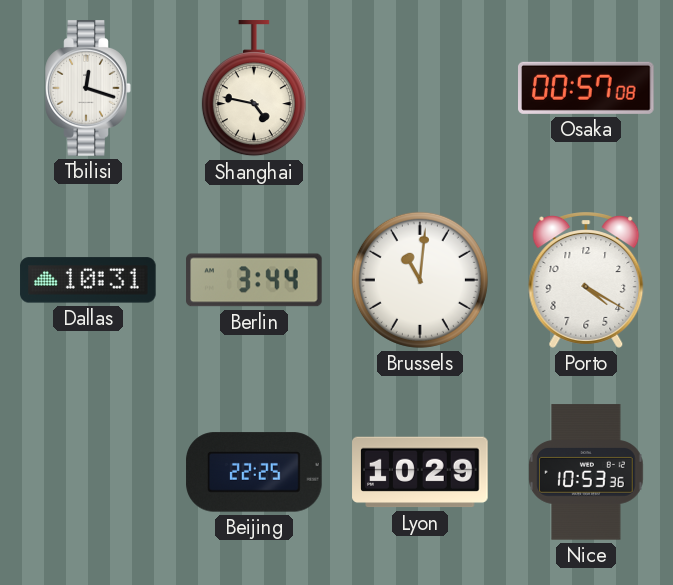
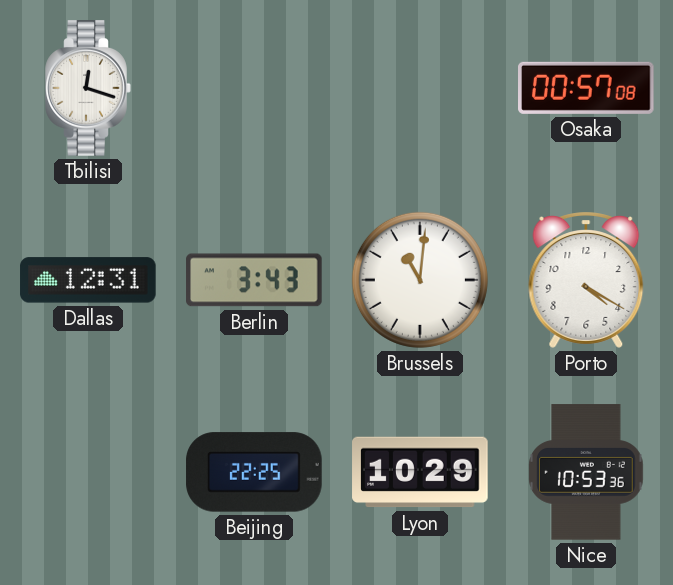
Shanghai: 4:47 -> none
Dallas: 10:31 -> 12:31
Berlin: 3:44 -> 3:43
